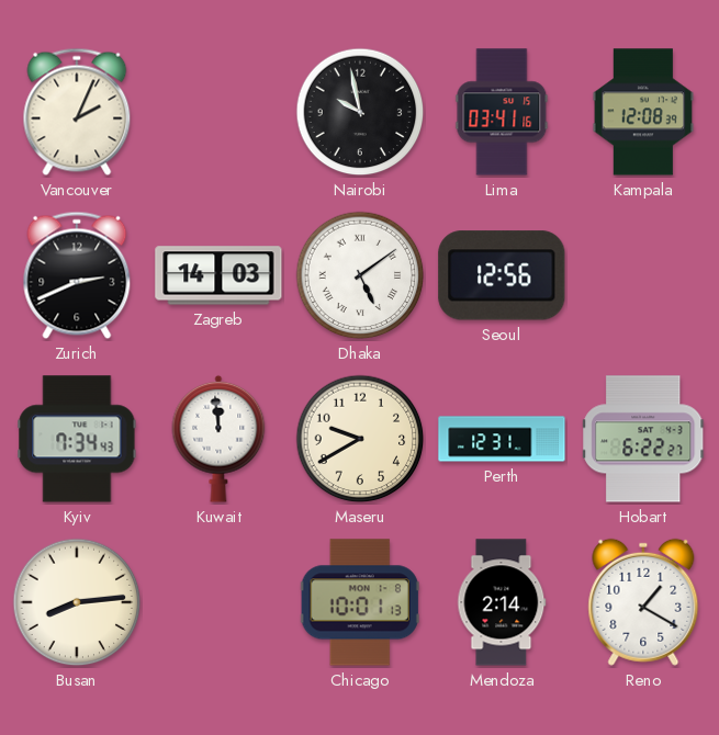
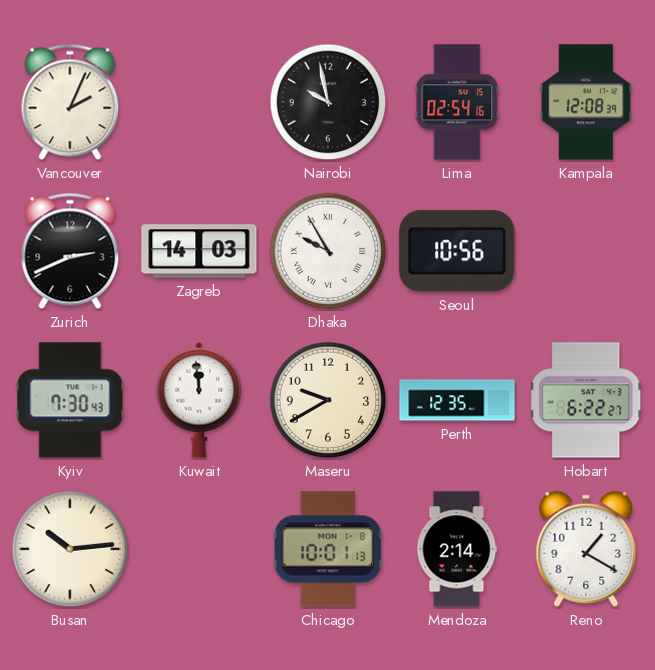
Lima: 03:41 -> 02:54
Dhaka: 5:09 -> 9:55
Seoul: 12:56 -> 10:56
Kyiv: 7:34 -> 7:30
Perth: 12:31 -> 12:35
Busan: 8:14 -> 10:14
